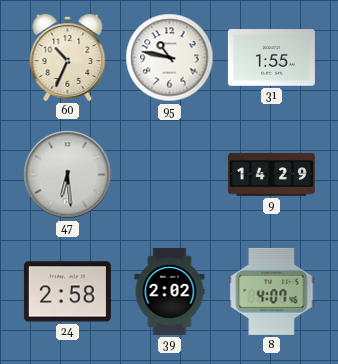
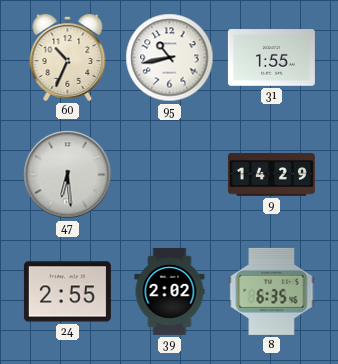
95: 10:47 -> 10:43
24: 2:58 -> 2:55
8: 4:07 -> 6:35
